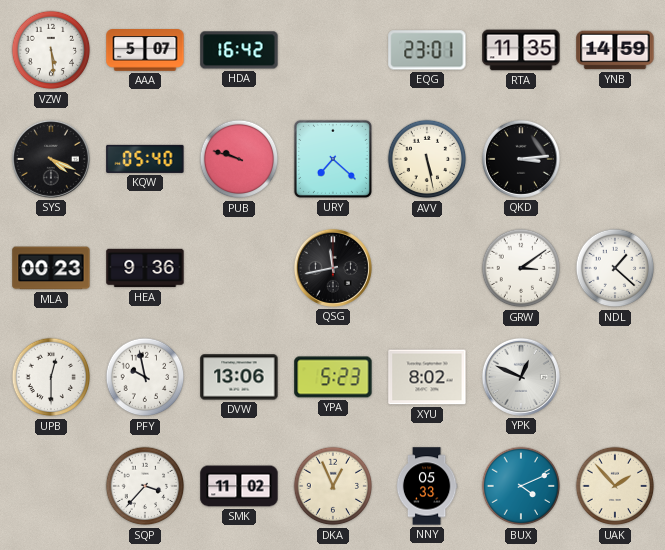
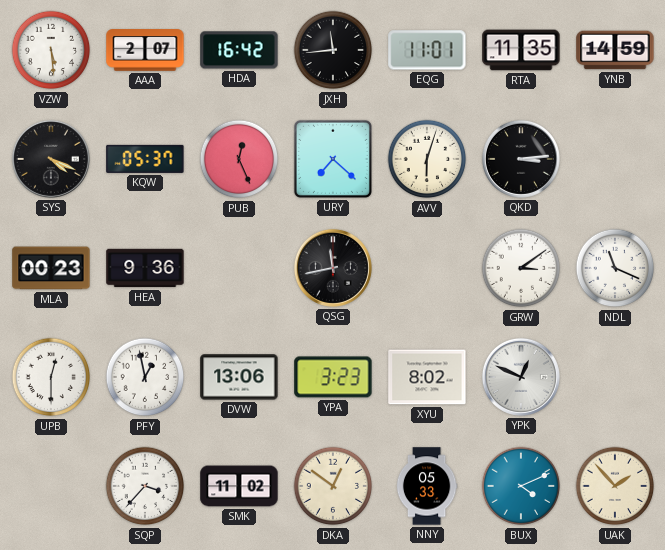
AAA: 5:07 -> 2:07
JXH: none -> 11:44
EQG: 23:01 -> 11:01
KQW: 05:40 -> 05:37
PUB: 9:48 -> 12:26
AVV: 5:28 -> 6:03
NDL: 1:22 -> 11:19
PFY: 9:58 -> 12:58
YPA: 5:23 -> 3:23
DKA: 12:56 -> 12:51
